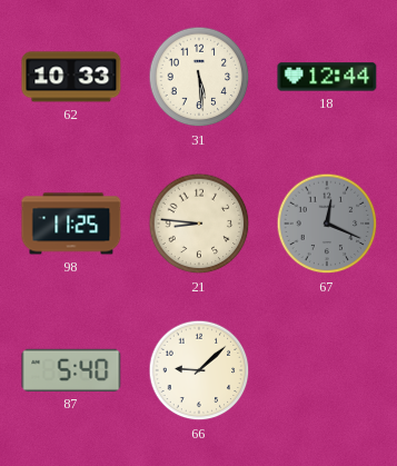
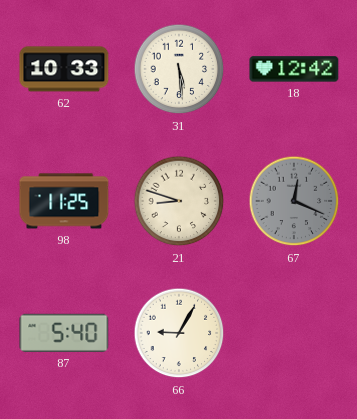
18: 12:44 -> 12:42
21: 8:46 -> 8:48
66: 9:08 -> 9:05
